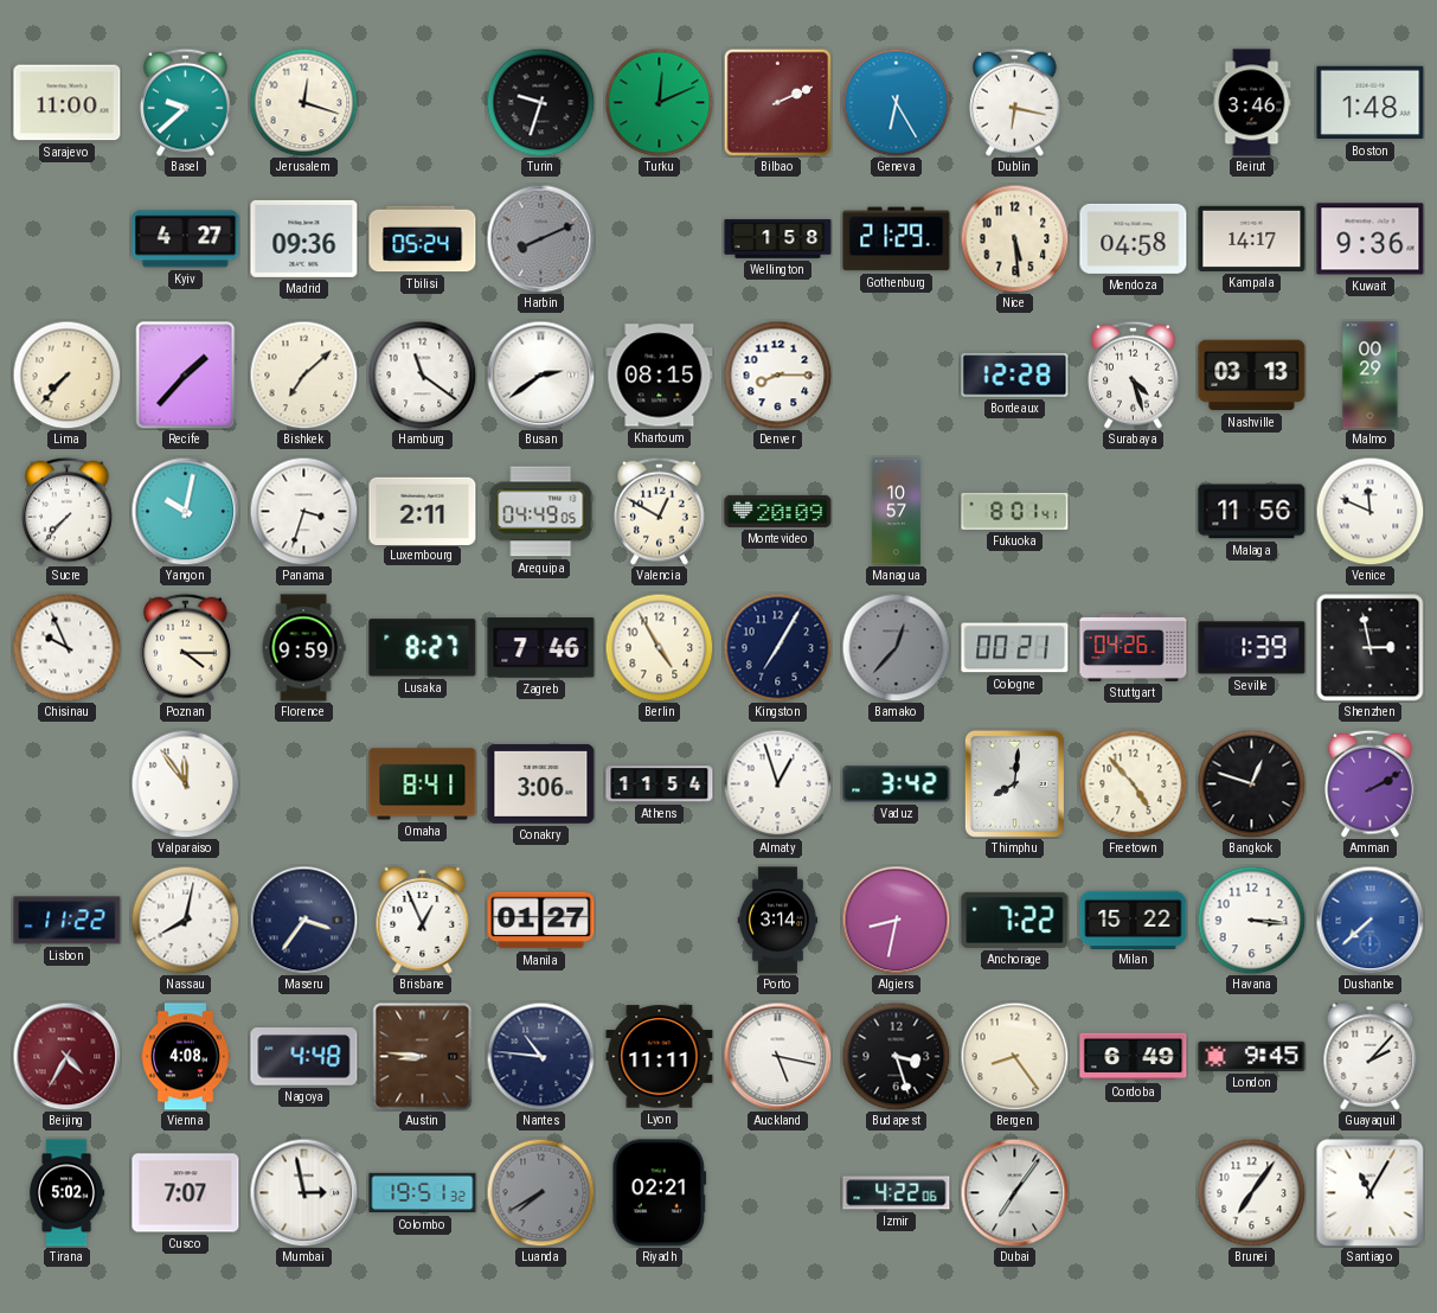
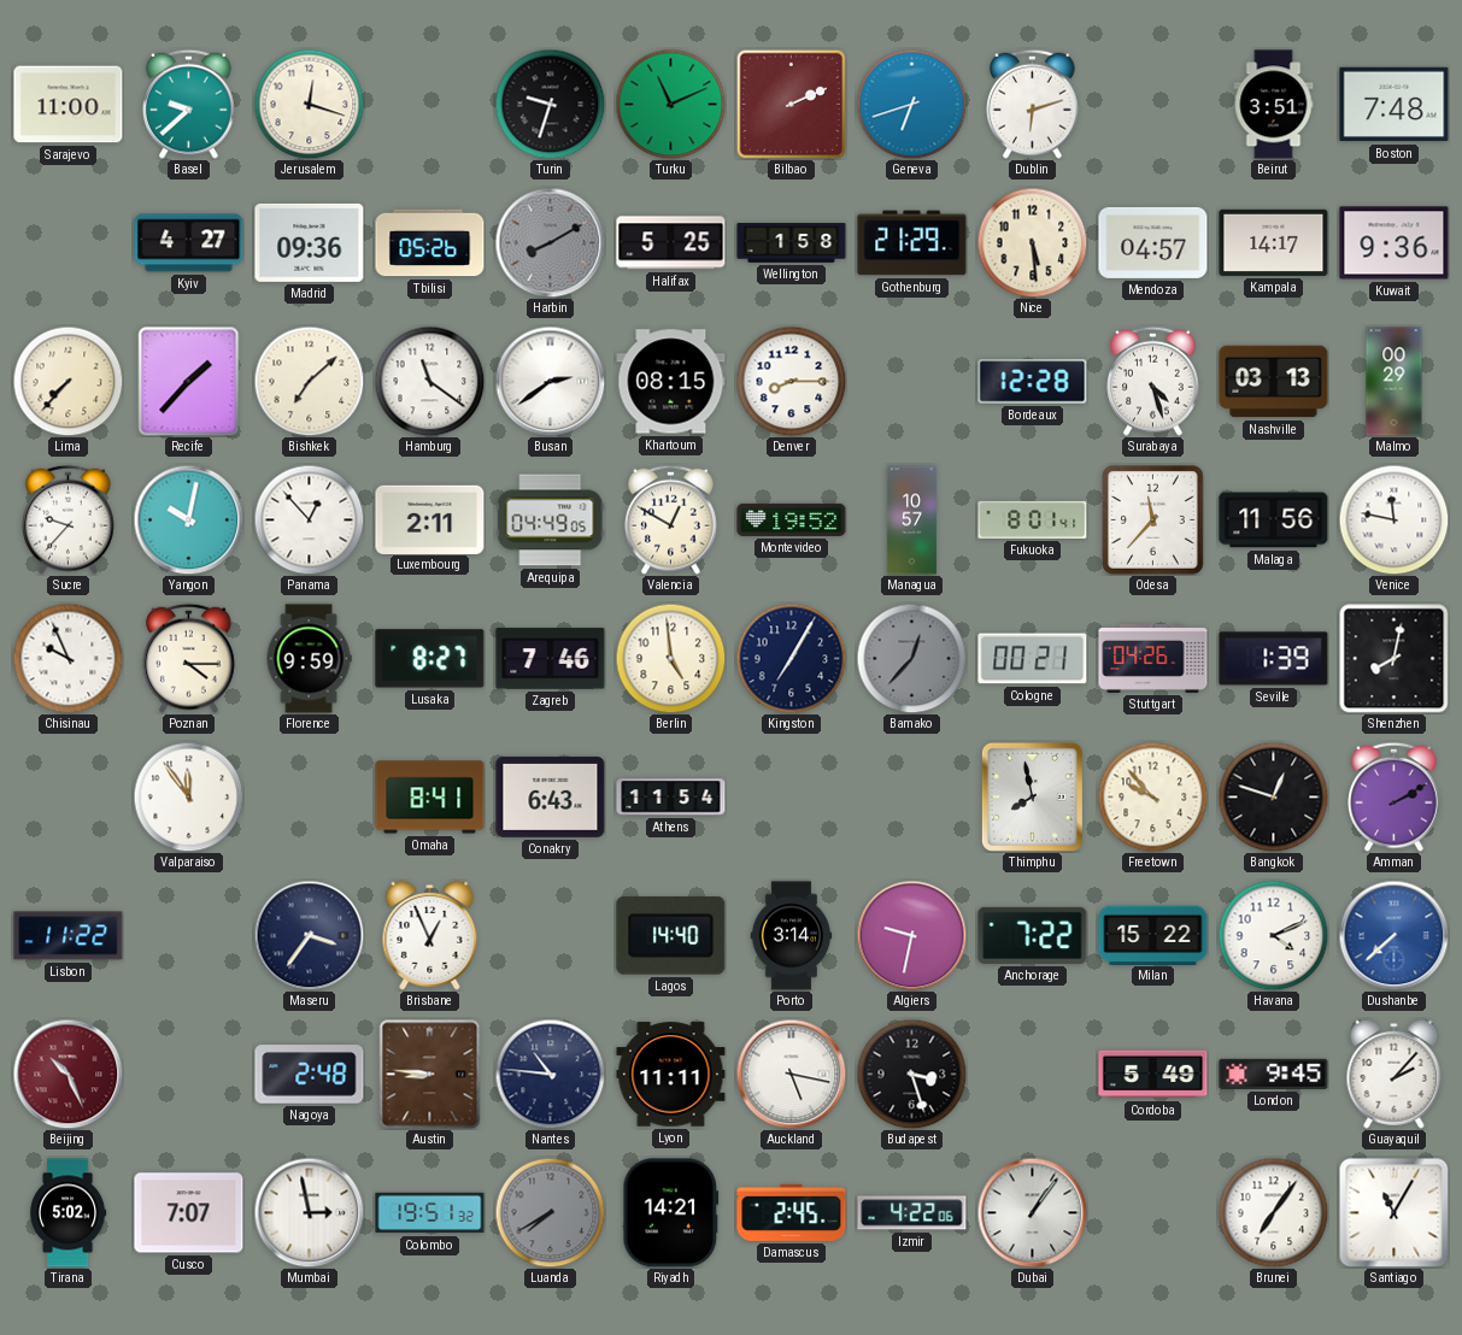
Turku: 12:11 -> 11:11
Geneva: 6:25 -> 6:42
Dublin: 6:17 -> 6:12
Beirut: 3:46 -> 3:51
Boston: 1:48 -> 7:48
Tbilisi: 05:24 -> 05:26
Harbin: 8:11 -> 8:10
Halifax: none -> 5:25
Mendoza: 04:58 -> 04:57
Sucre: 7:37 -> 9:37
Panama: 3:33 -> 12:53
Montevideo: 20:09 -> 19:52
Odesa: none -> 11:37
Venice: 11:49 -> 11:47
Berlin: 4:55 -> 4:59
Shenzhen: 2:58 -> 8:02
Conakry: 3:06 -> 6:43
Almaty: 12:57 -> none
Vaduz: 3:42 -> none
Thimphu: 8:01 -> 7:58
Freetown: 4:53 -> 9:53
Nassau: 8:02 -> none
Manila: 01:27 -> none
Lagos: none -> 14:40
Algiers: 8:32 -> 9:32
Havana: 3:16 -> 4:11
Beijing: 4:35 -> 10:26
Vienna: 4:08 -> none
Nagoya: 4:48 -> 2:48
Bergen: 8:24 -> none
Cordoba: 6:49 -> 5:49
Riyadh: 02:21 -> 14:21
Damascus: none -> 2:45
Dubai: 7:06 -> 1:06
